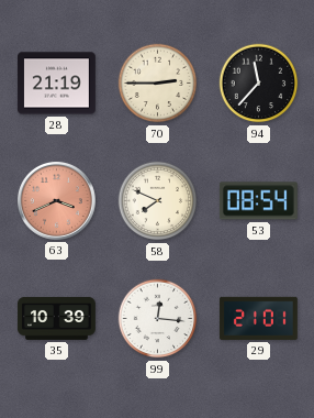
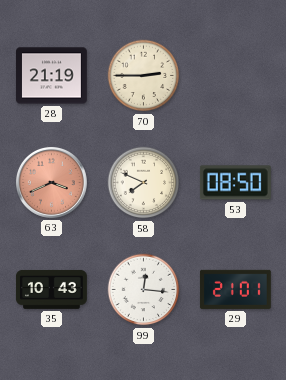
94: 11:37 -> none
53: 08:54 -> 08:50
35: 10:39 -> 10:43
